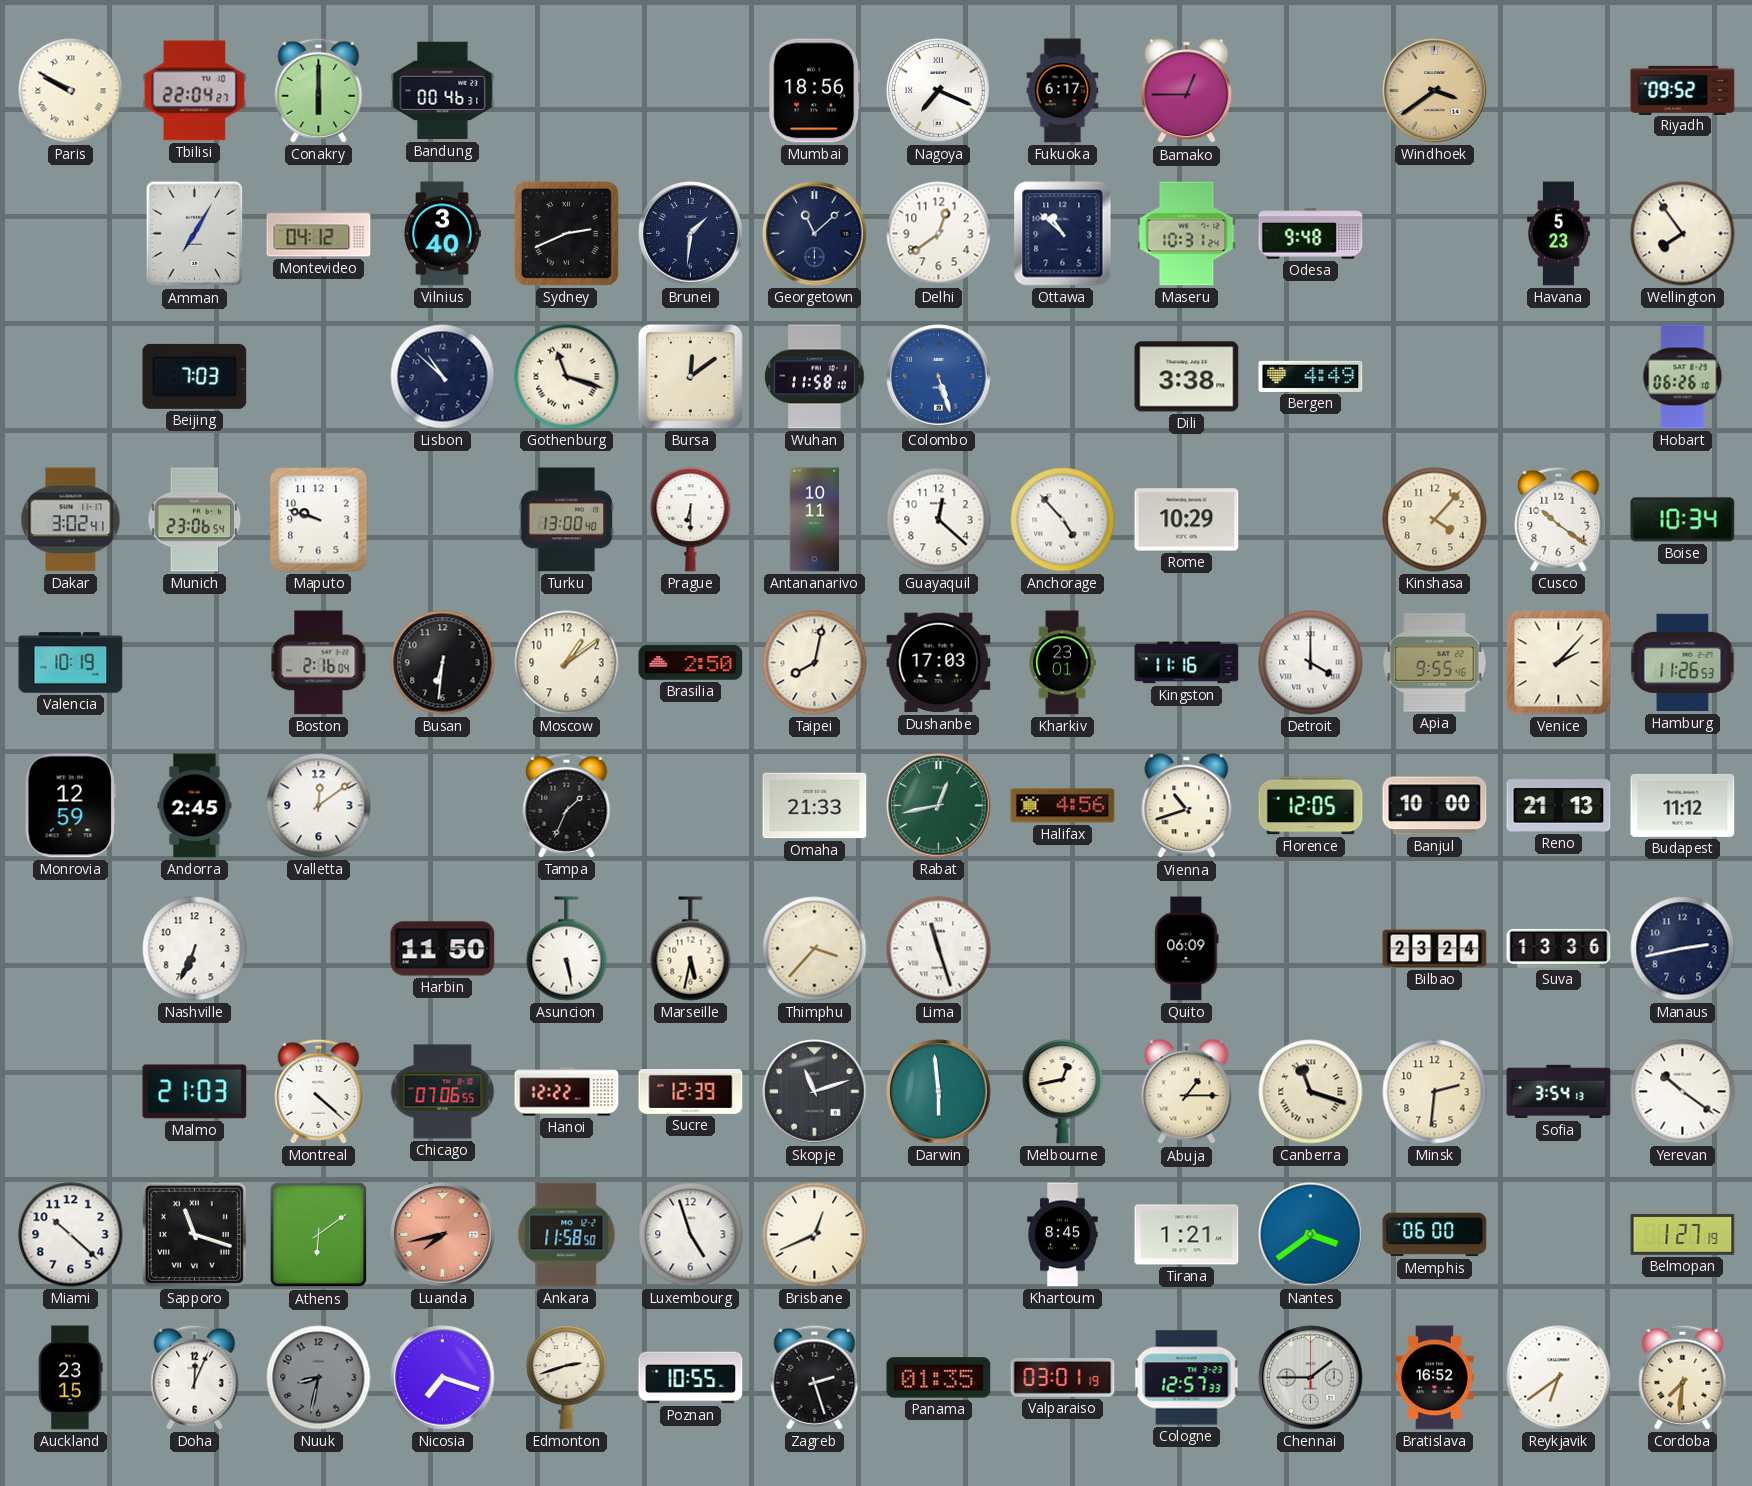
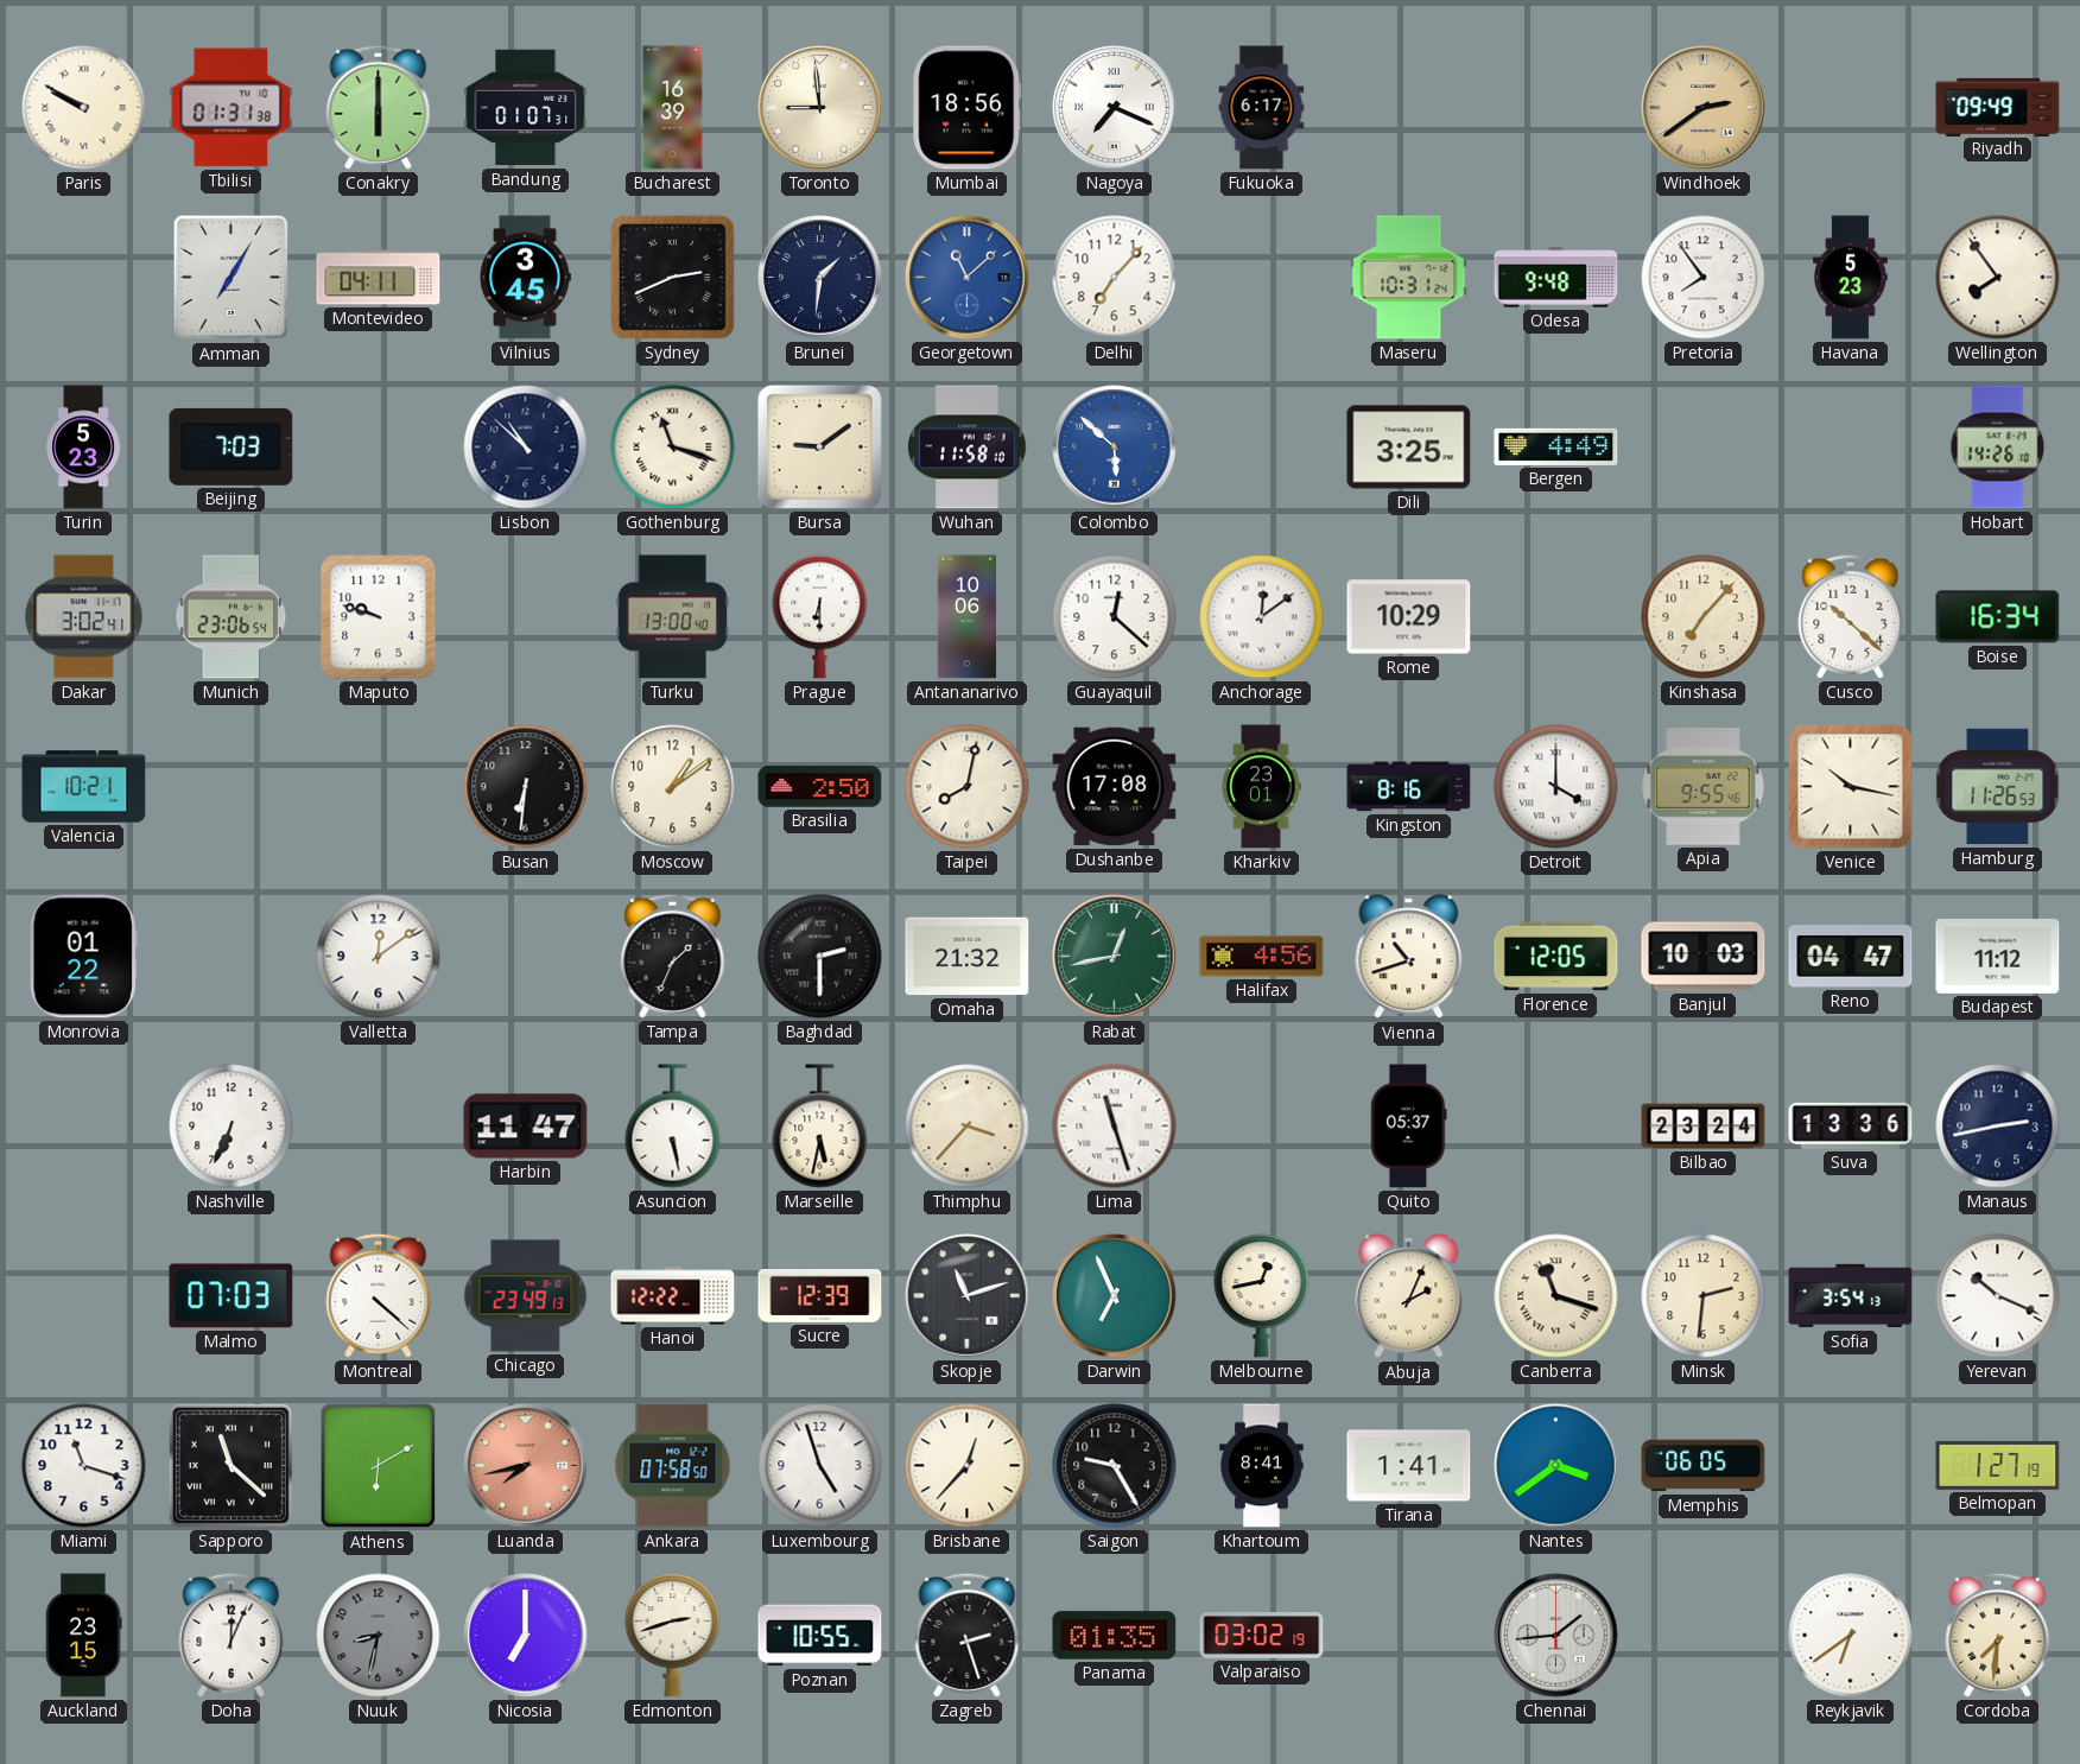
Tbilisi: 22:04 -> 01:31
Bandung: 00:46 -> 01:07
Bucharest: none -> 16:39
Toronto: none -> 8:59
Bamako: 12:45 -> none
Windhoek: 3:39 -> 2:39
Riyadh: 09:52 -> 09:49
Montevideo: 04:12 -> 04:11
Vilnius: 3:40 -> 3:45
Georgetown dial: navy -> blue
Delhi: 12:39 -> 7:07
Ottawa: 10:52 -> none
Pretoria: none -> 7:54
Turin: none -> 5:23
Bursa: 12:09 -> 9:09
Colombo: 5:27 -> 5:52
Dili: 3:38 -> 3:25
Hobart: 06:26 -> 14:26
Antananarivo: 10:11 -> 10:06
Anchorage: 4:53 -> 12:09
Kinshasa: 4:07 -> 7:07
Cusco: 10:21 -> 10:22
Boise: 10:34 -> 16:34
Valencia: 10:19 -> 10:21
Boston: 2:16 -> none
Dushanbe: 17:03 -> 17:08
Kingston: 11:16 -> 8:16
Venice: 2:07 -> 10:17
Monrovia: 12:59 -> 01:22
Andorra: 2:45 -> none
Baghdad: none -> 2:30
Omaha: 21:33 -> 21:32
Banjul: 10:00 -> 10:03
Reno: 21:13 -> 04:47
Harbin: 11:50 -> 11:47
Quito: 06:09 -> 05:37
Malmo: 21:03 -> 07:03
Chicago: 07:06 -> 23:49
Darwin: 5:59 -> 6:56
Abuja: 1:15 -> 2:04
Yerevan: 10:21 -> 10:19
Miami: 10:22 -> 11:18
Sapporo: 11:18 -> 11:22
Athens: 6:09 -> 6:10
Ankara: 11:58 -> 07:58
Brisbane: 12:41 -> 12:37
Saigon: none -> 9:25
Khartoum: 8:45 -> 8:41
Tirana: 1:21 -> 1:41
Memphis: 06:00 -> 06:05
Nicosia: 7:18 -> 7:00
Valparaiso: 03:01 -> 03:02
Cologne: 12:57 -> none
Chennai: 1:45 -> 1:44
Bratislava: 16:52 -> none
